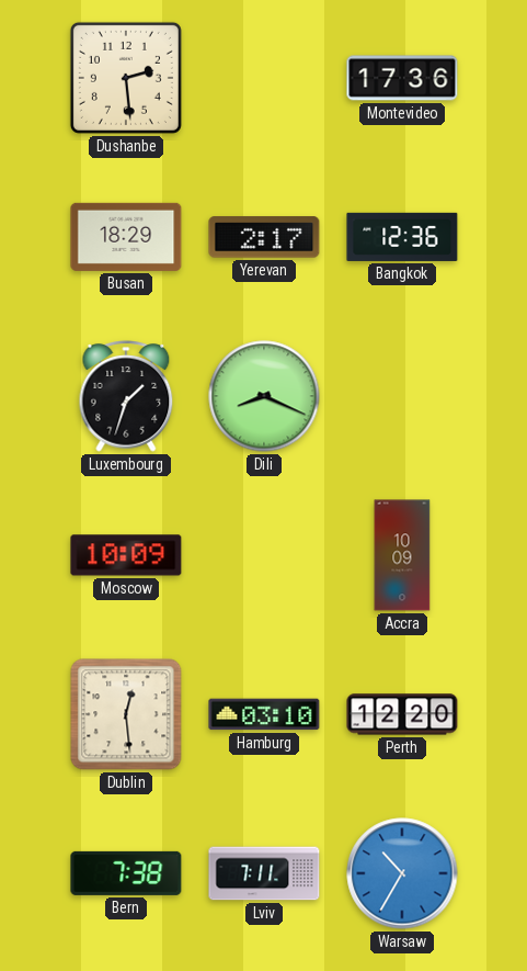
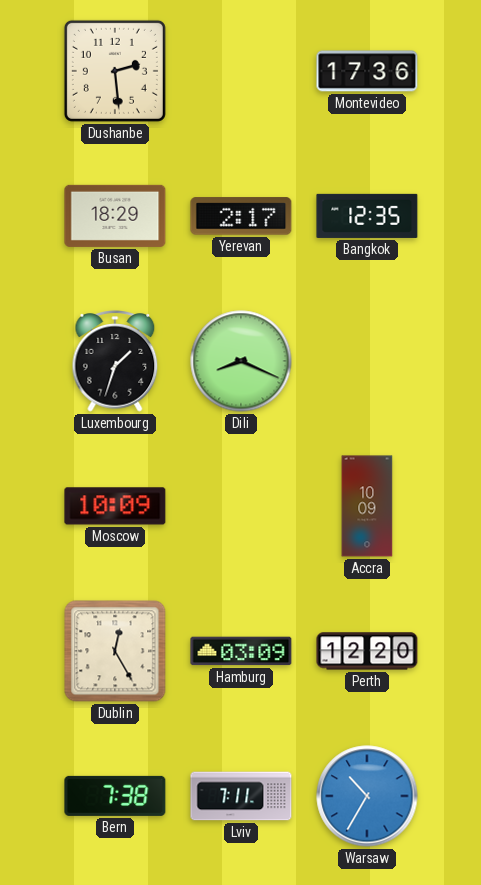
Bangkok: 12:36 -> 12:35
Dublin: 12:29 -> 12:25
Hamburg: 03:10 -> 03:09
